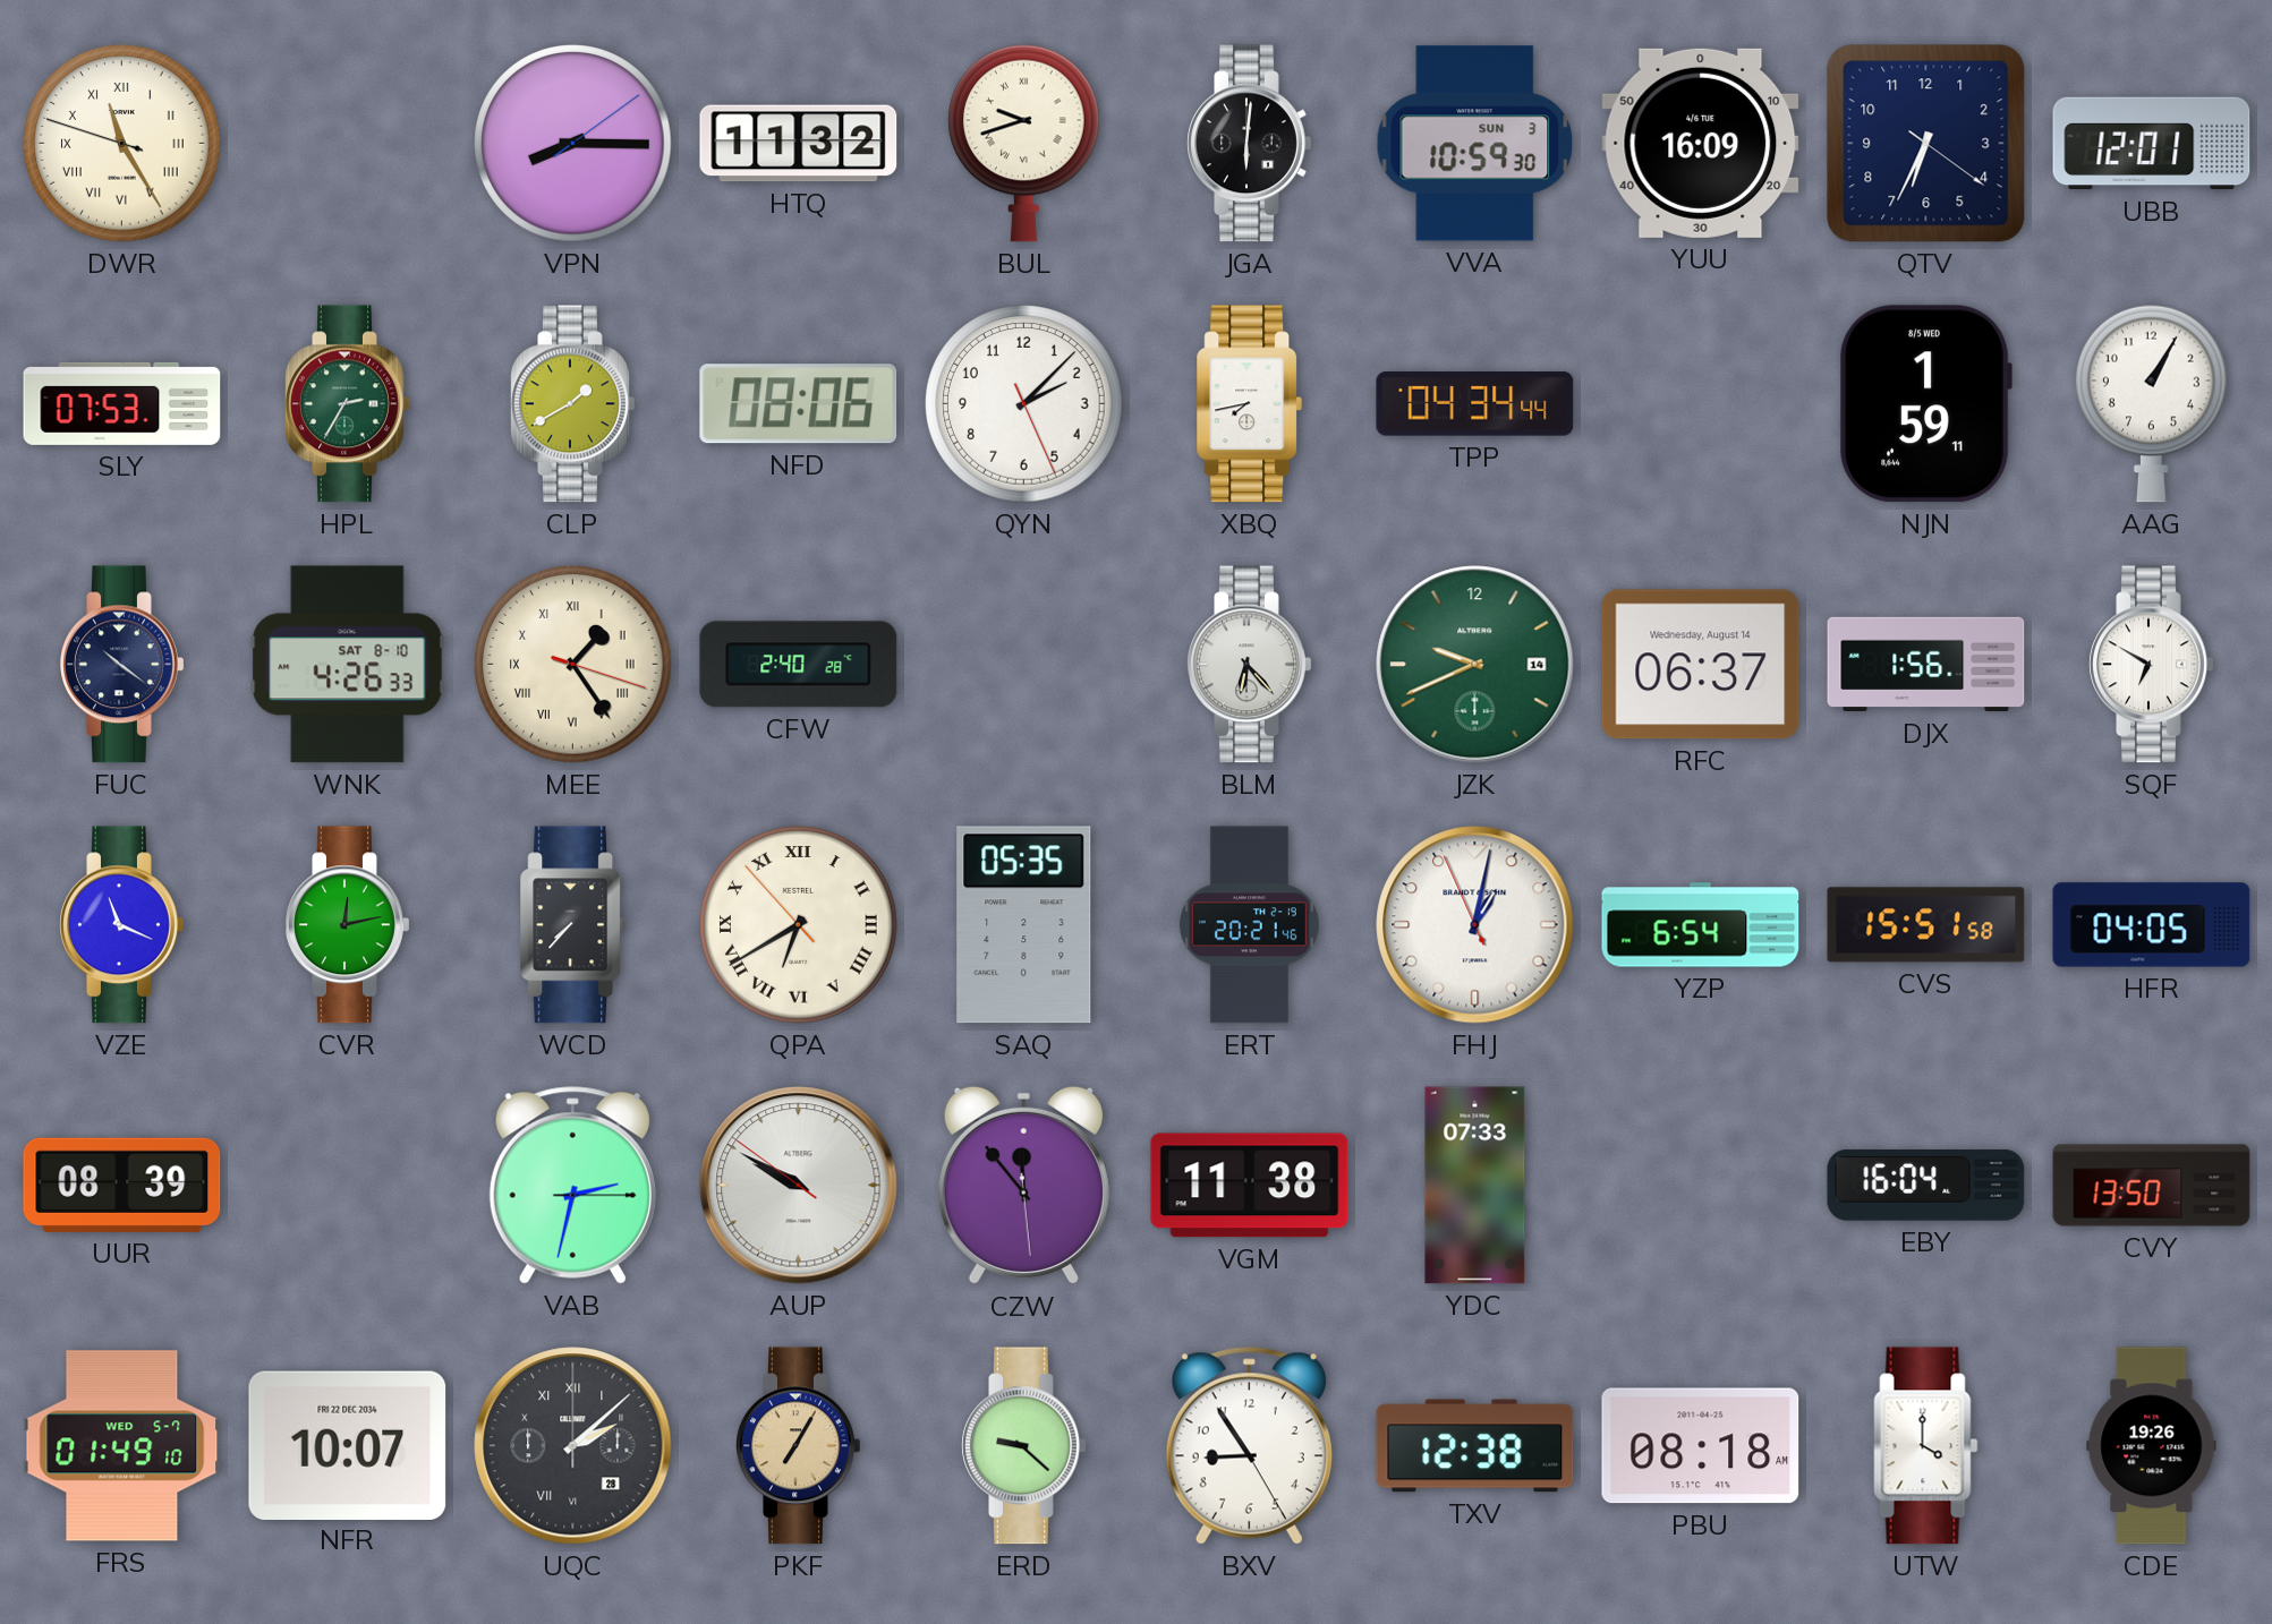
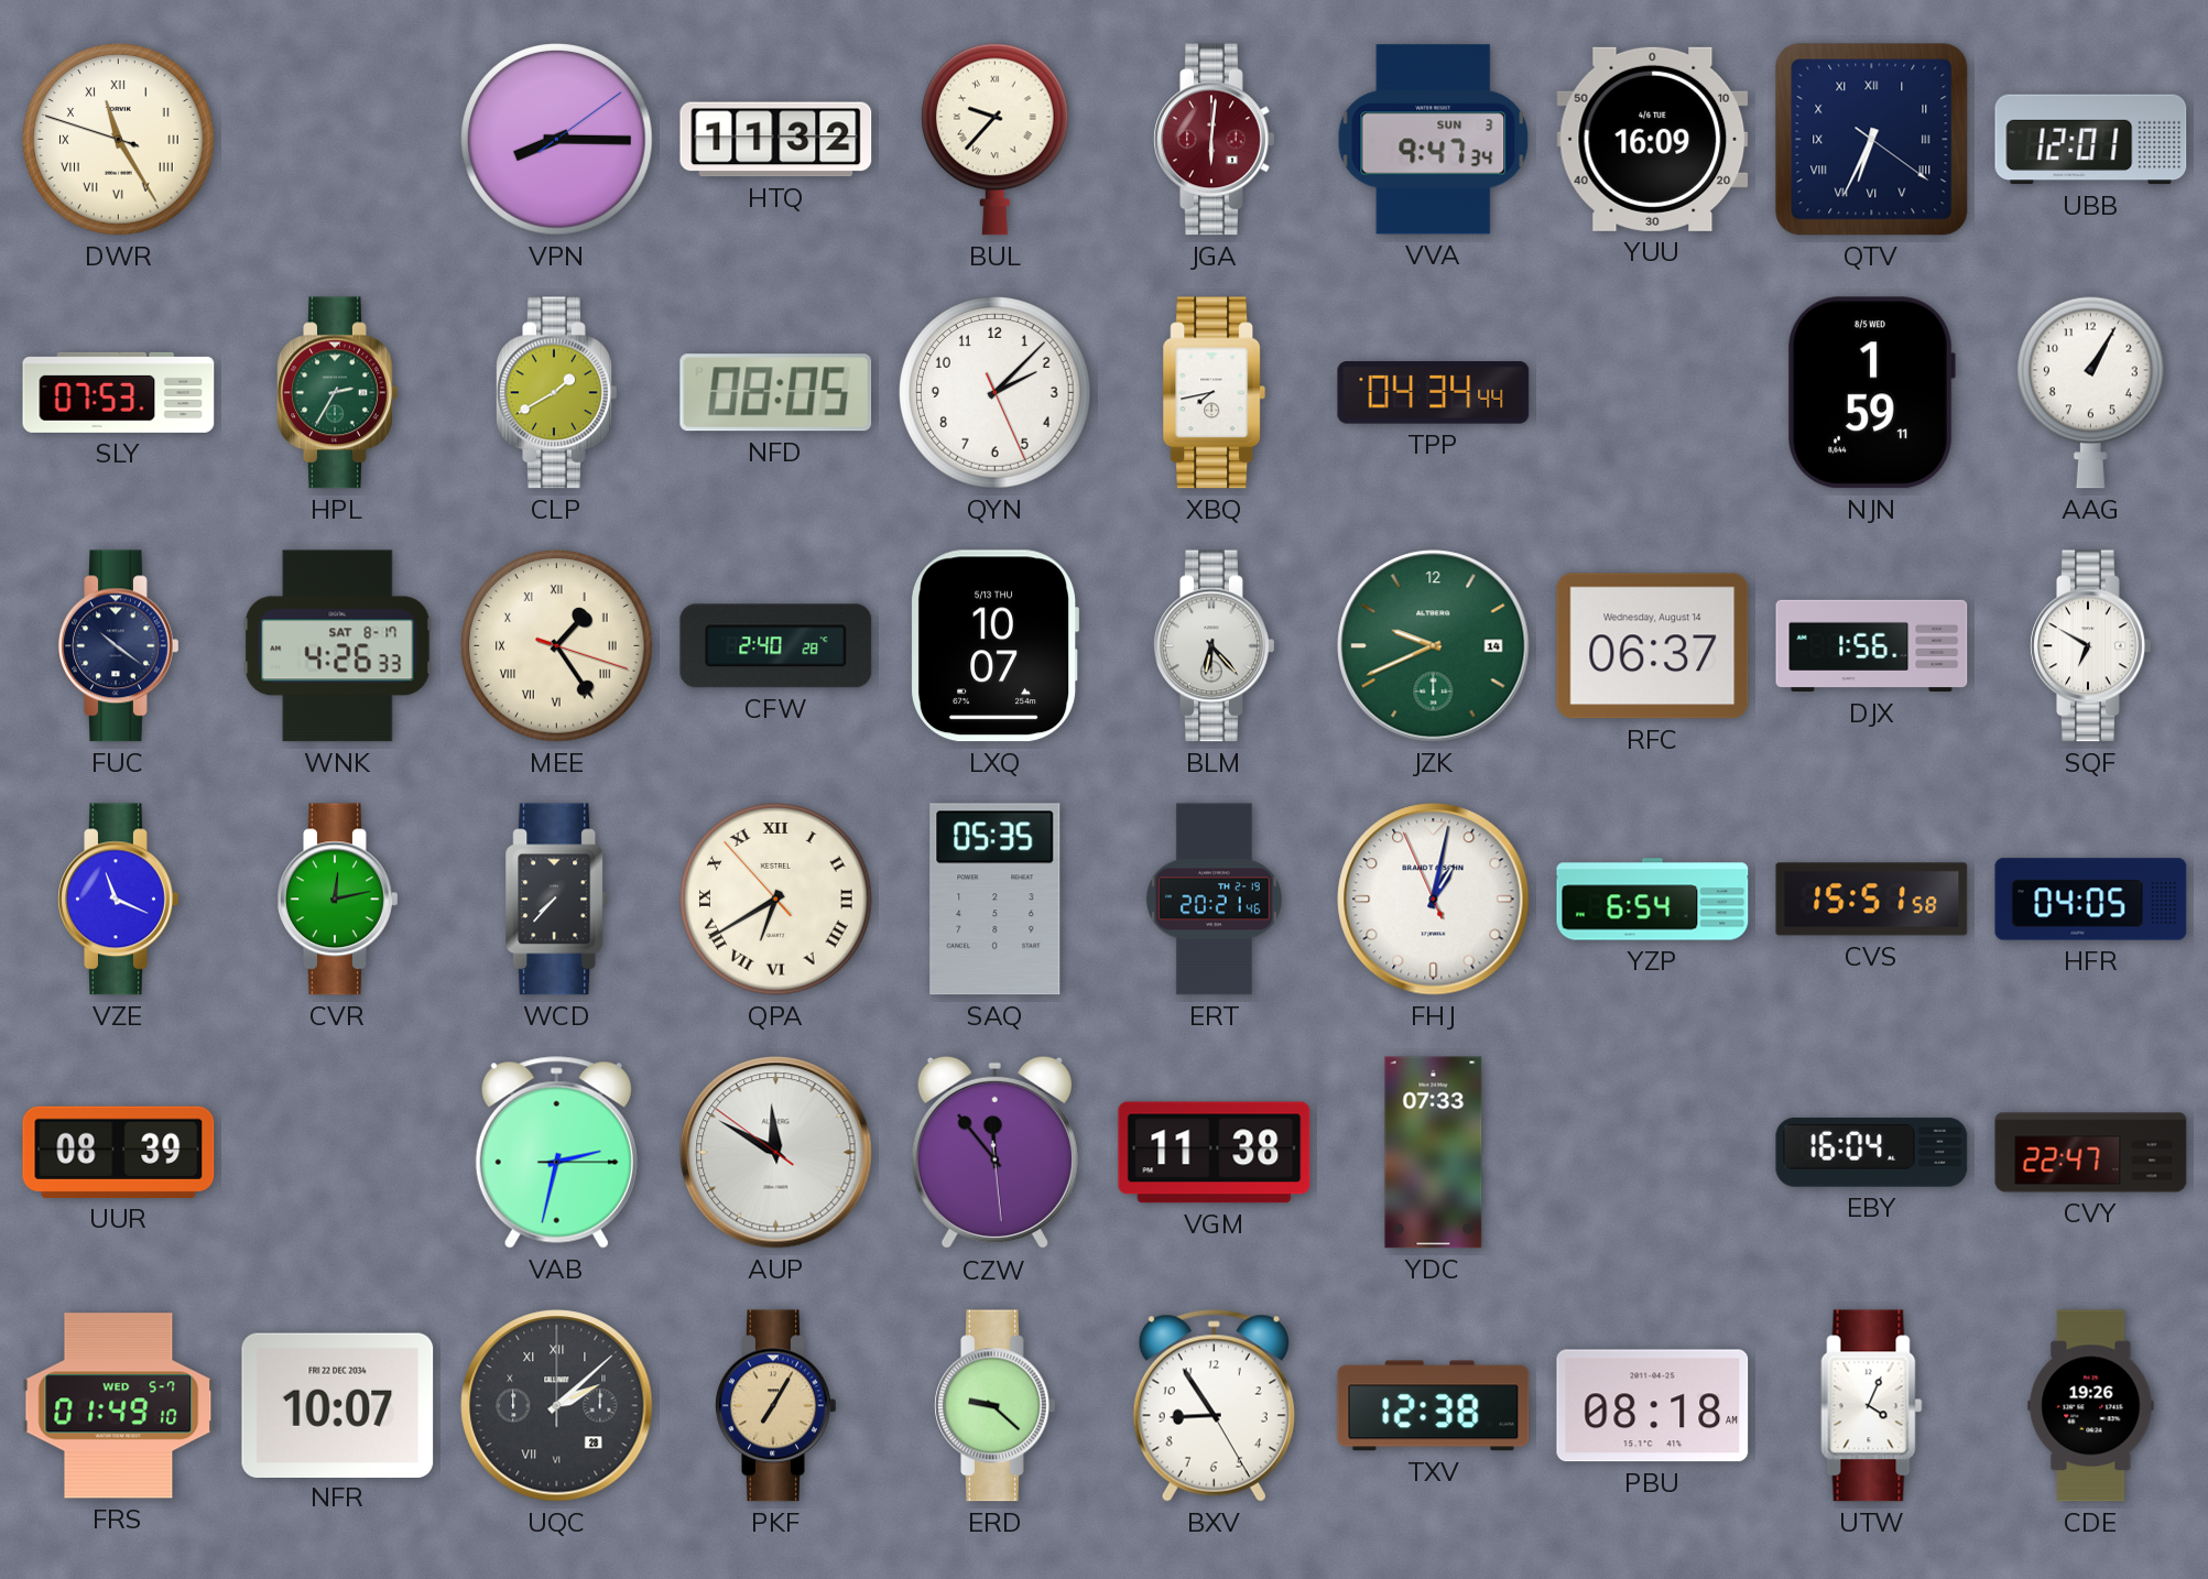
BUL: 9:42 -> 9:37
JGA dial: black -> burgundy
VVA: 10:59 -> 9:47
QTV numerals: Arabic -> Roman
NFD: 08:06 -> 08:05
WNK date: SAT 8-10 -> SAT 8-17
LXQ: none -> 10:07
AUP: 9:49 -> 11:49
CVY: 13:50 -> 22:47
UTW: 4:00 -> 4:04
